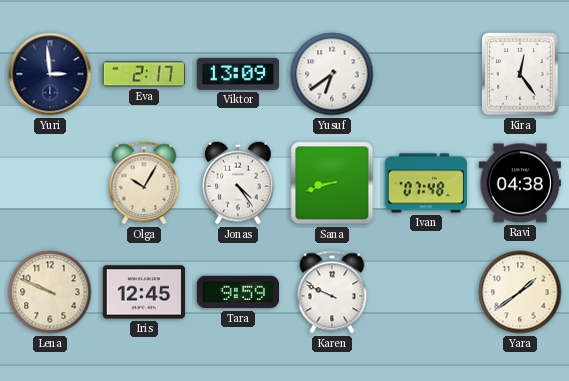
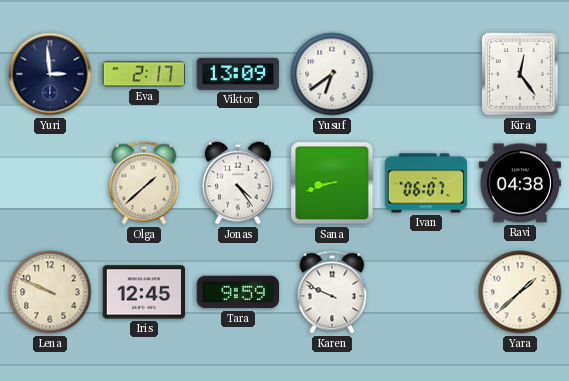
Olga: 10:05 -> 1:38
Ivan: 07:48 -> 06:07
Yara: 1:39 -> 1:38
